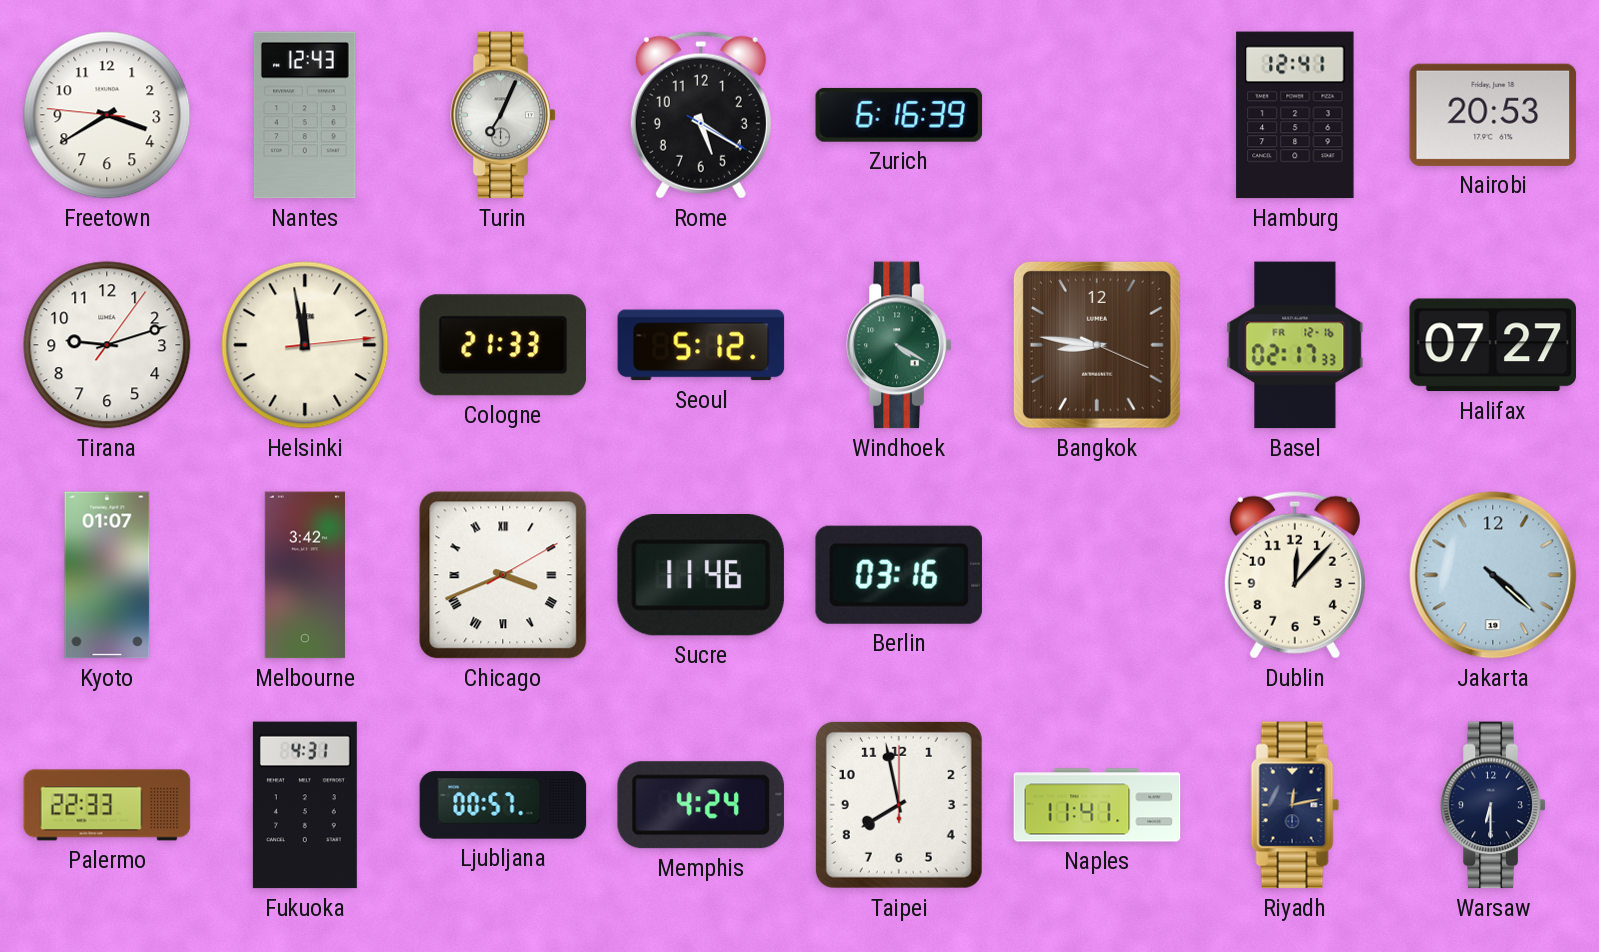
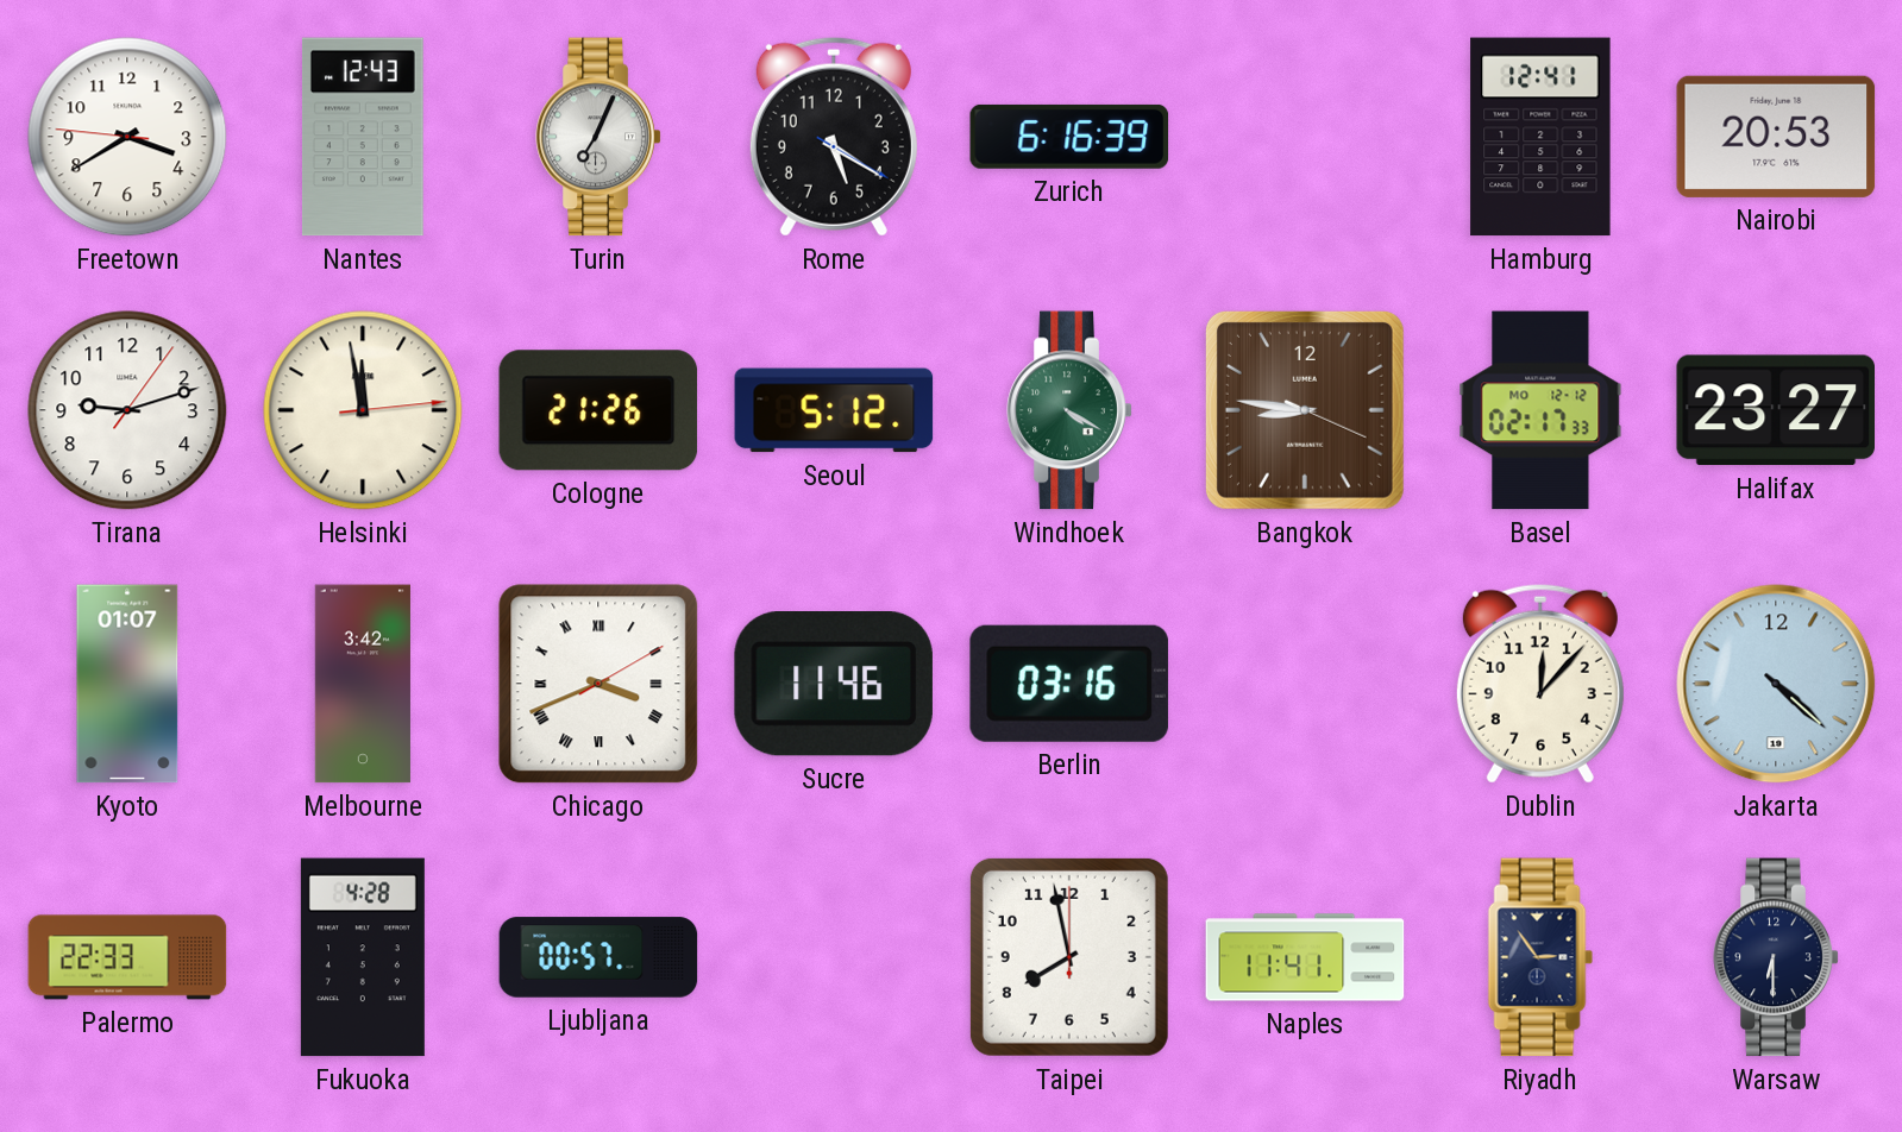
Cologne: 21:33 -> 21:26
Basel date: FR 12-16 -> MO 12-12
Halifax: 07:27 -> 23:27
Fukuoka: 4:31 -> 4:28
Memphis: 4:24 -> none
Riyadh: 12:13 -> 2:54
